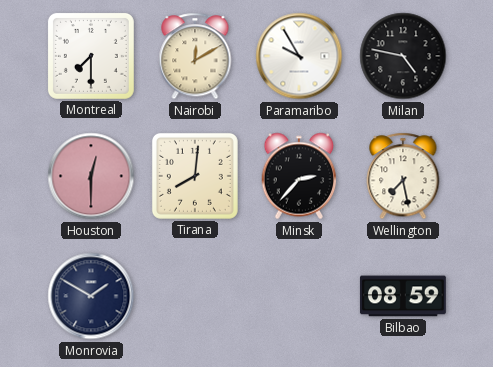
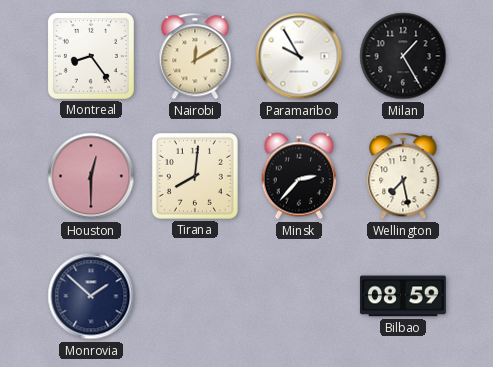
Montreal: 7:30 -> 8:24
Milan: 4:47 -> 1:25
Monrovia: 1:50 -> 1:52
